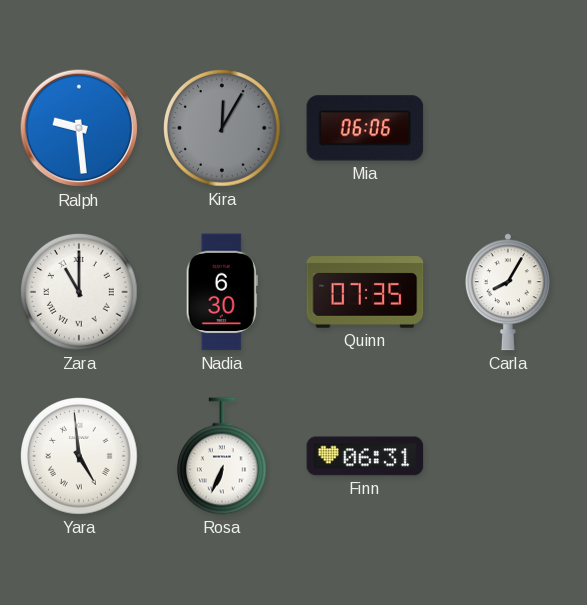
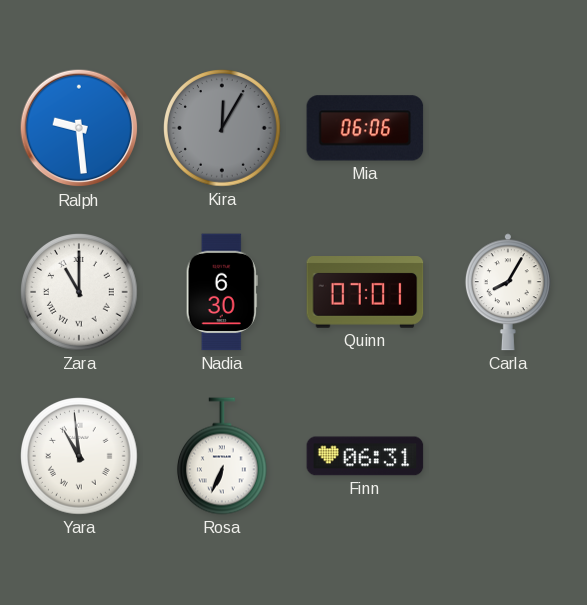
Quinn: 07:35 -> 07:01
Yara: 4:59 -> 10:59
